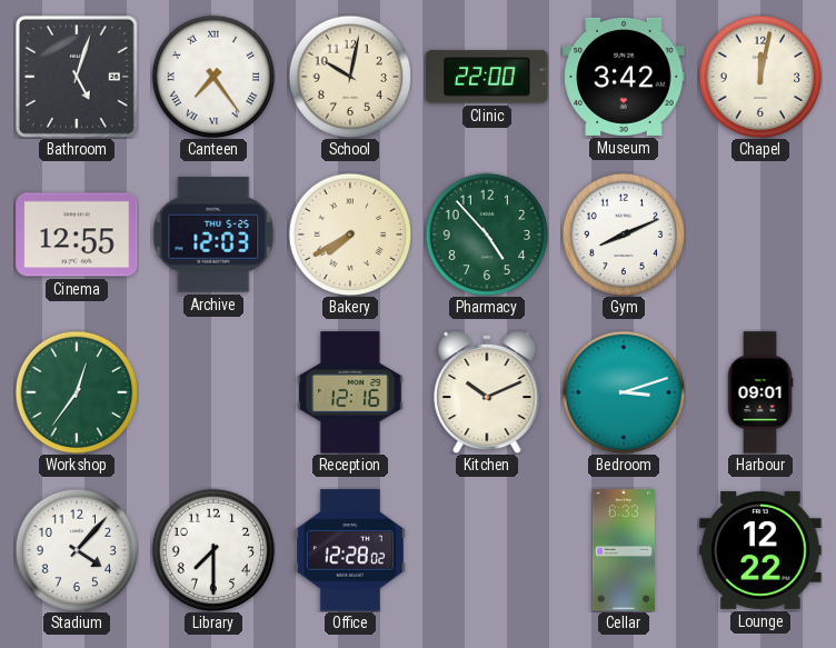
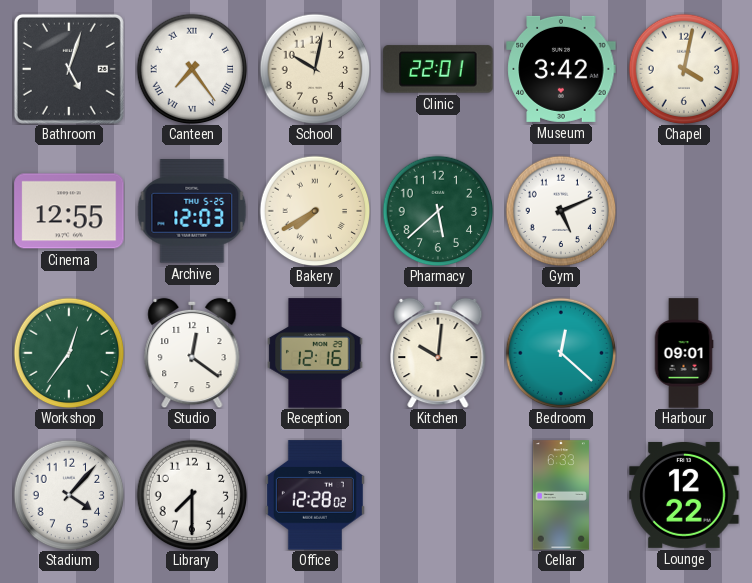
Clinic: 22:00 -> 22:01
Chapel: 12:02 -> 4:02
Pharmacy: 4:53 -> 5:38
Gym: 8:11 -> 5:11
Studio: none -> 12:21
Kitchen: 10:11 -> 10:01
Bedroom: 3:12 -> 12:22
